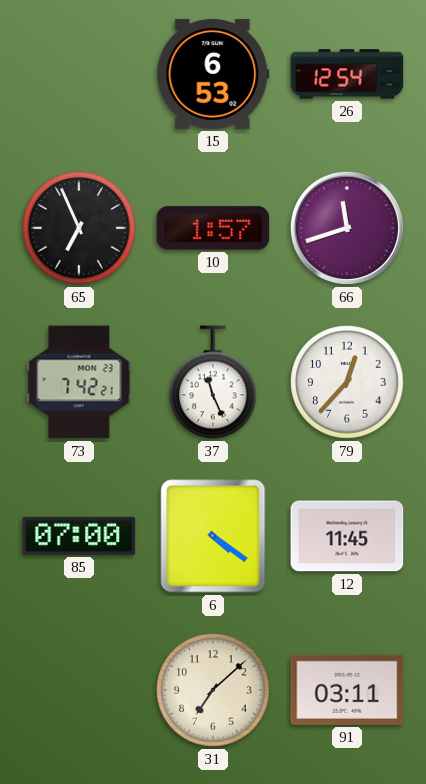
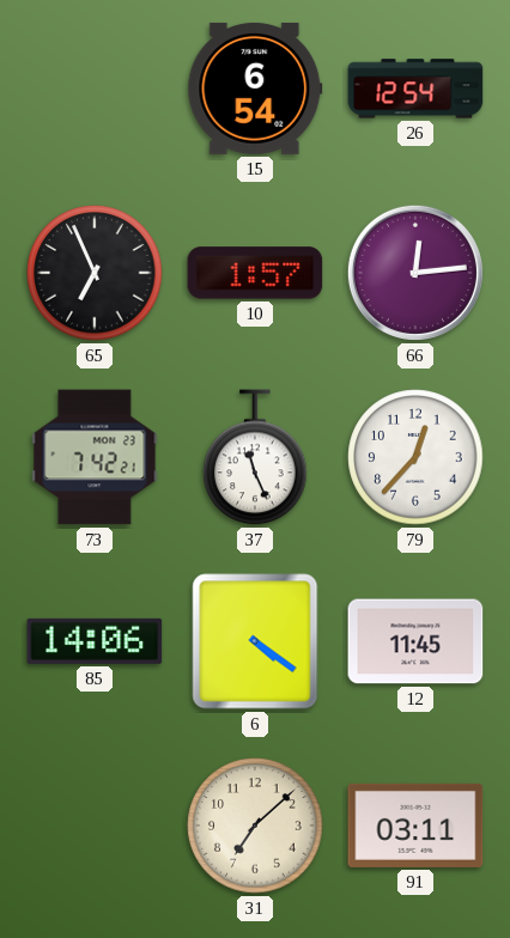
15: 6:53 -> 6:54
66: 11:42 -> 12:14
85: 07:00 -> 14:06
